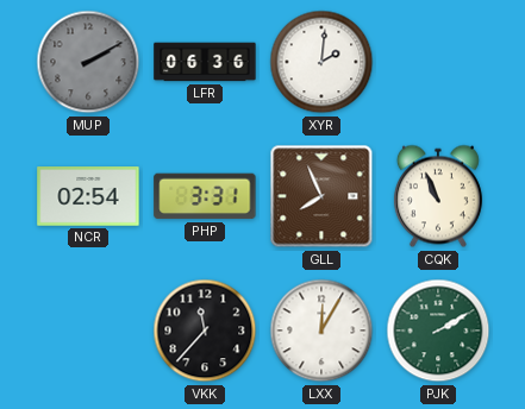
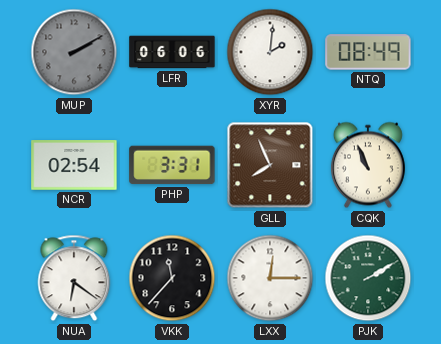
LFR: 06:36 -> 06:06
NTQ: none -> 08:49
NUA: none -> 6:21
LXX: 12:05 -> 12:15
